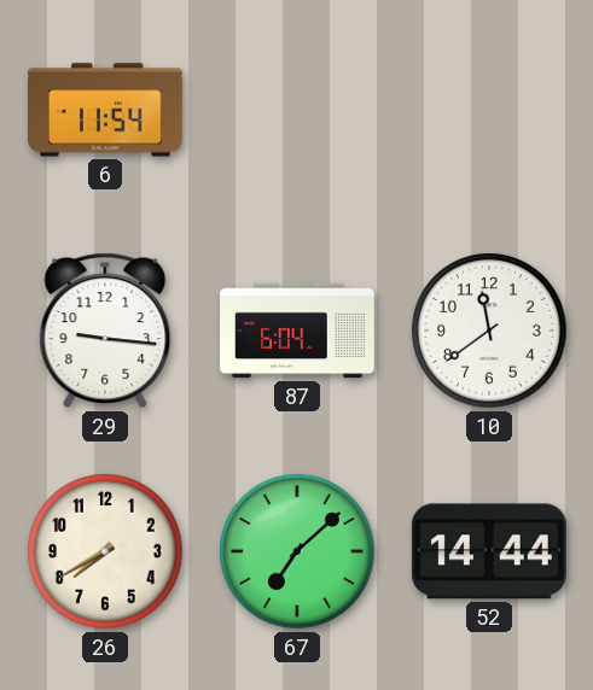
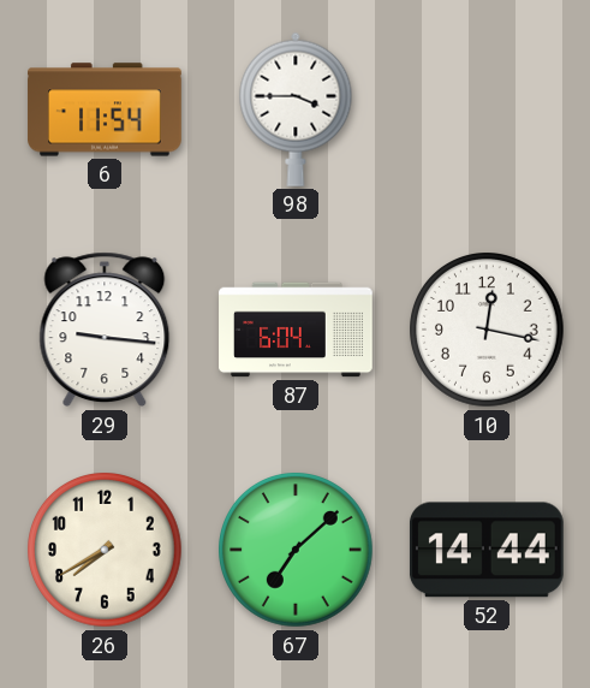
98: none -> 3:45
10: 11:39 -> 12:17
